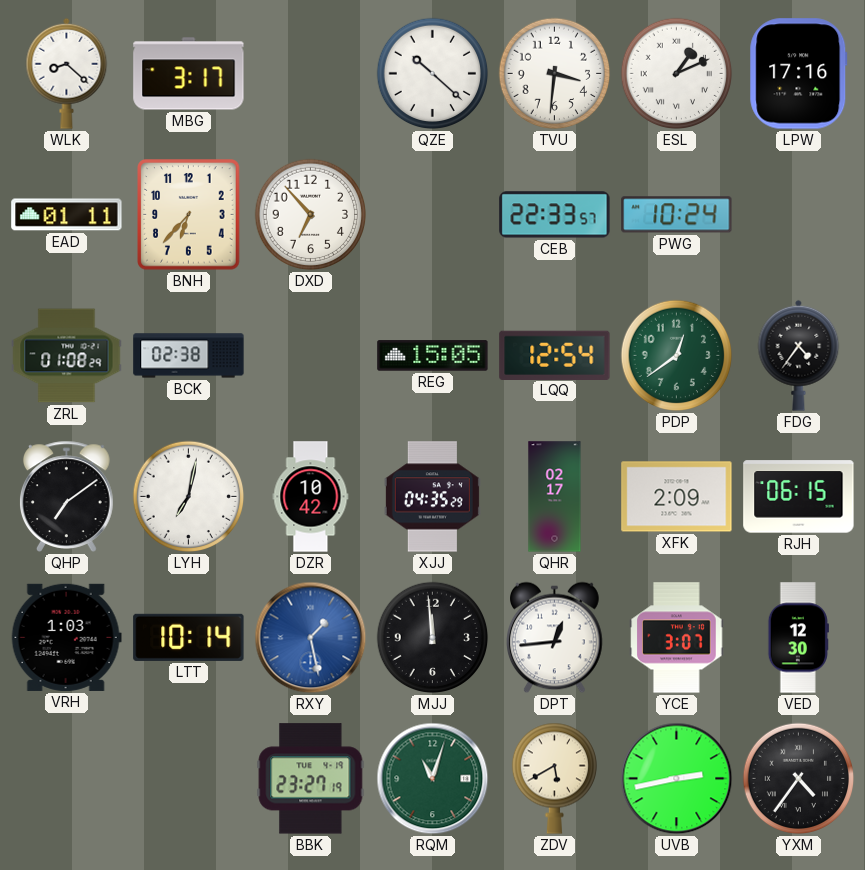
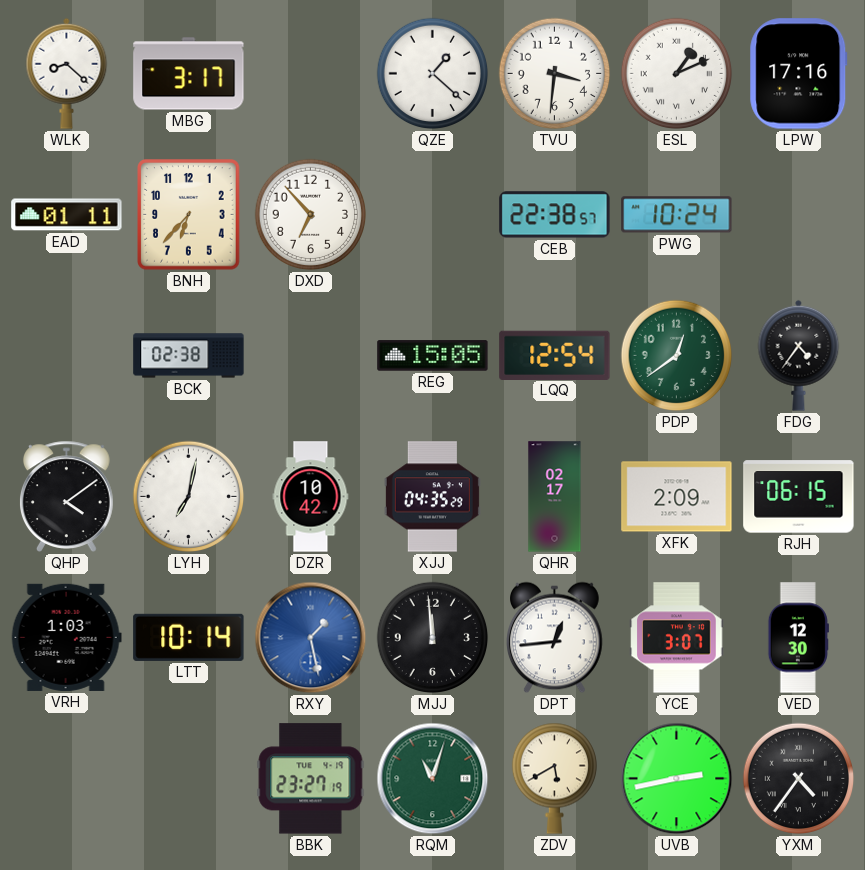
QZE: 10:22 -> 1:22
CEB: 22:33 -> 22:38
ZRL: 01:08 -> none
QHP: 7:09 -> 4:09
